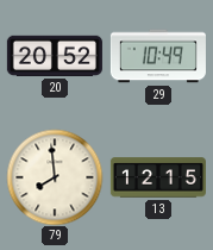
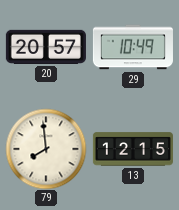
20: 20:52 -> 20:57
